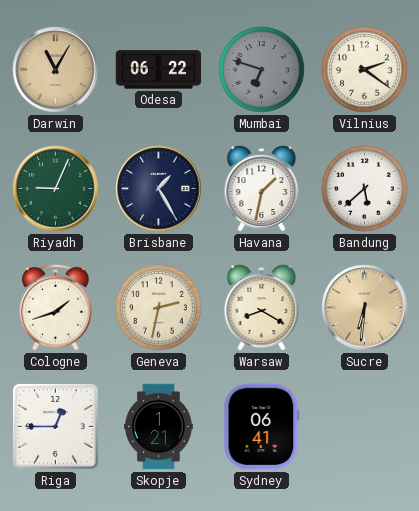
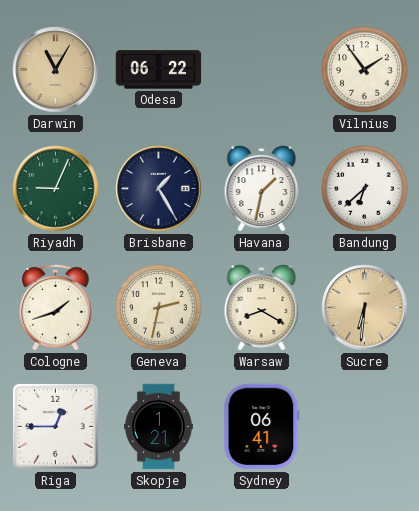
Mumbai: 6:48 -> none
Vilnius: 2:21 -> 1:54
Bandung: 5:38 -> 6:38
